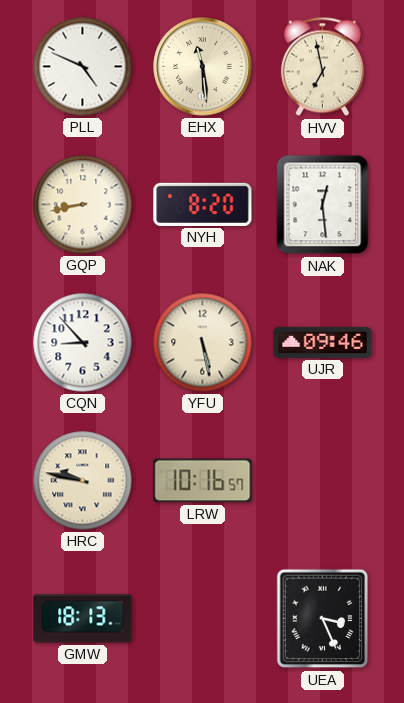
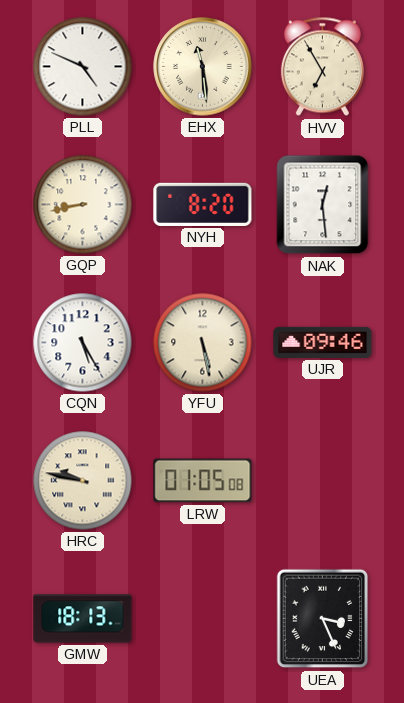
HVV: 6:58 -> 6:55
CQN: 8:53 -> 5:25
LRW: 10:16 -> 01:05
